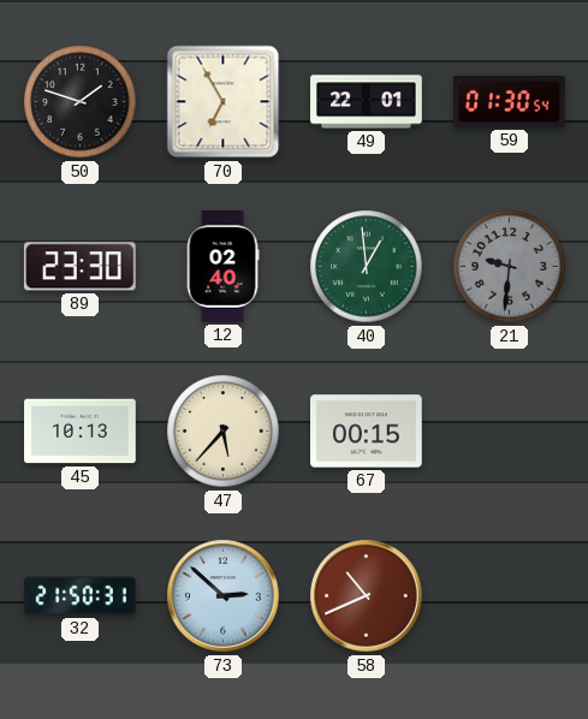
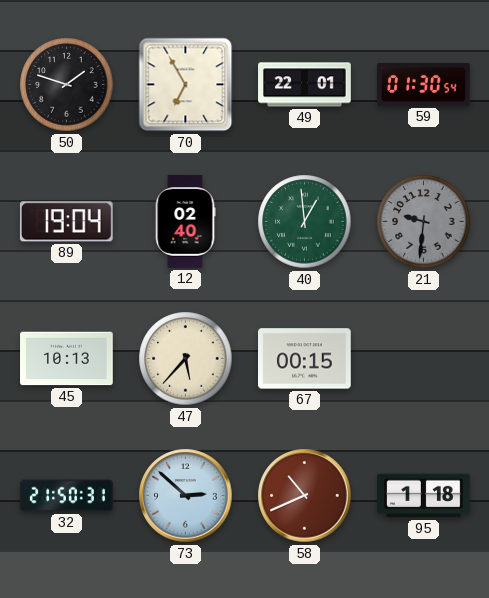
89: 23:30 -> 19:04
95: none -> 1:18
